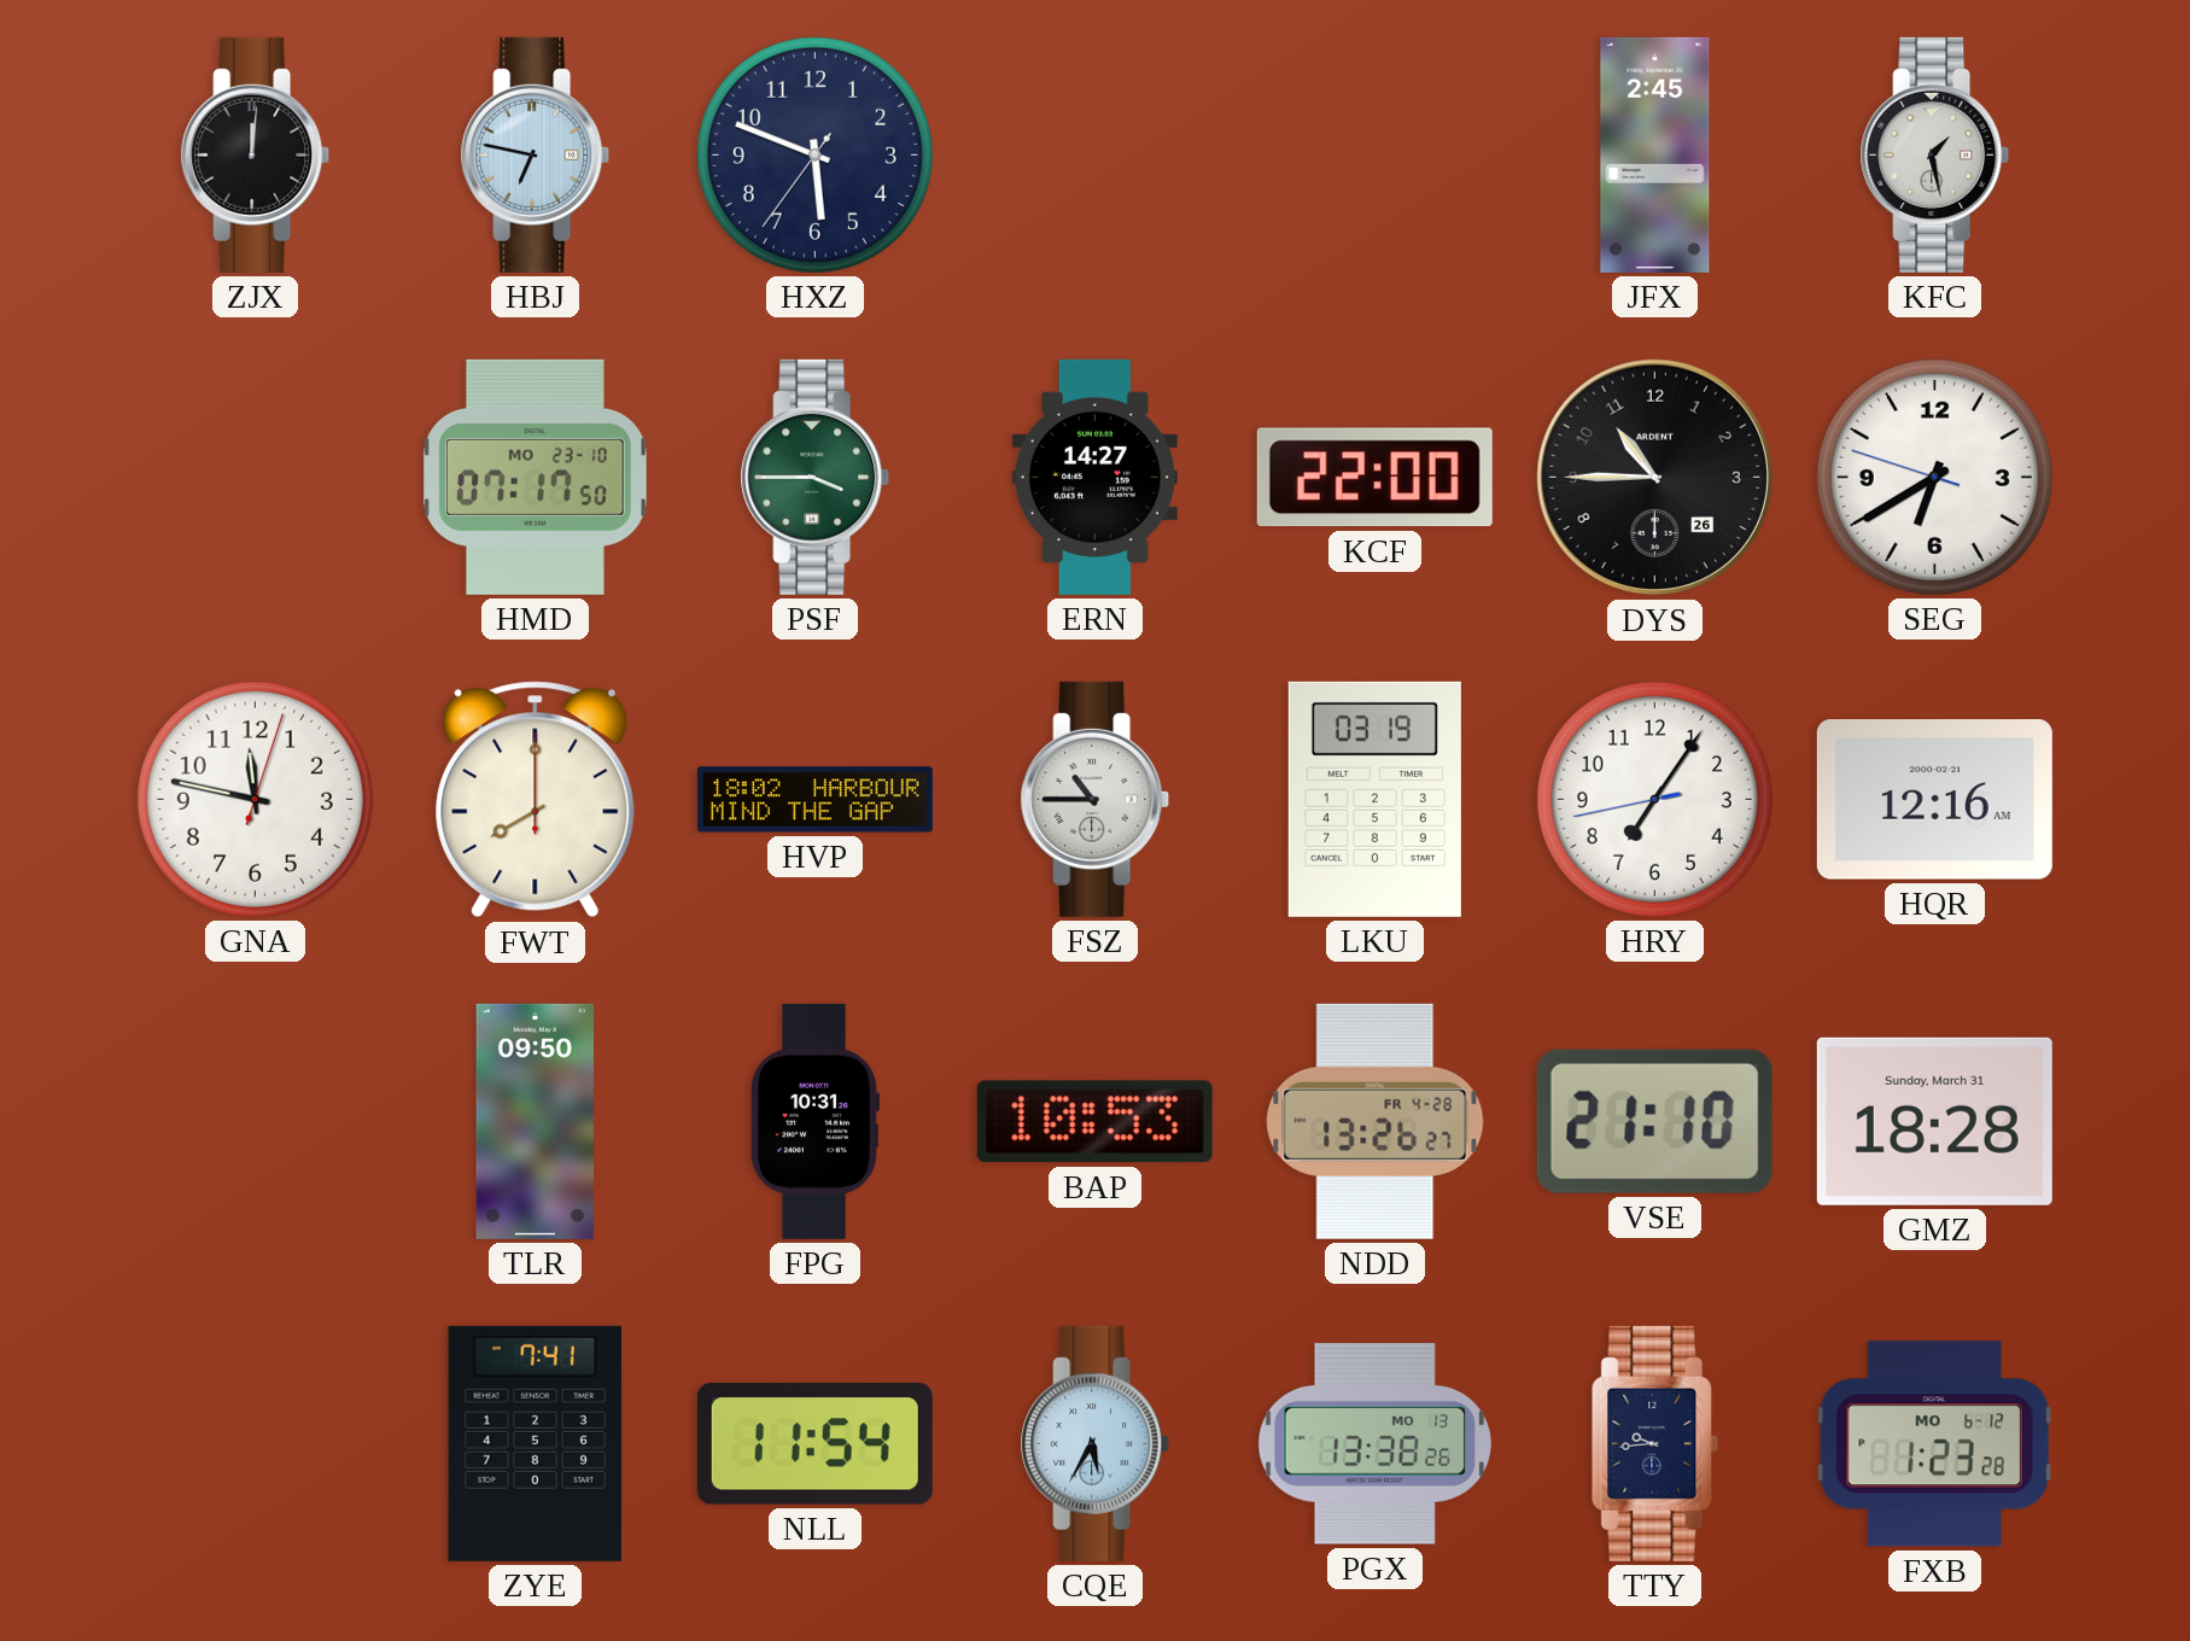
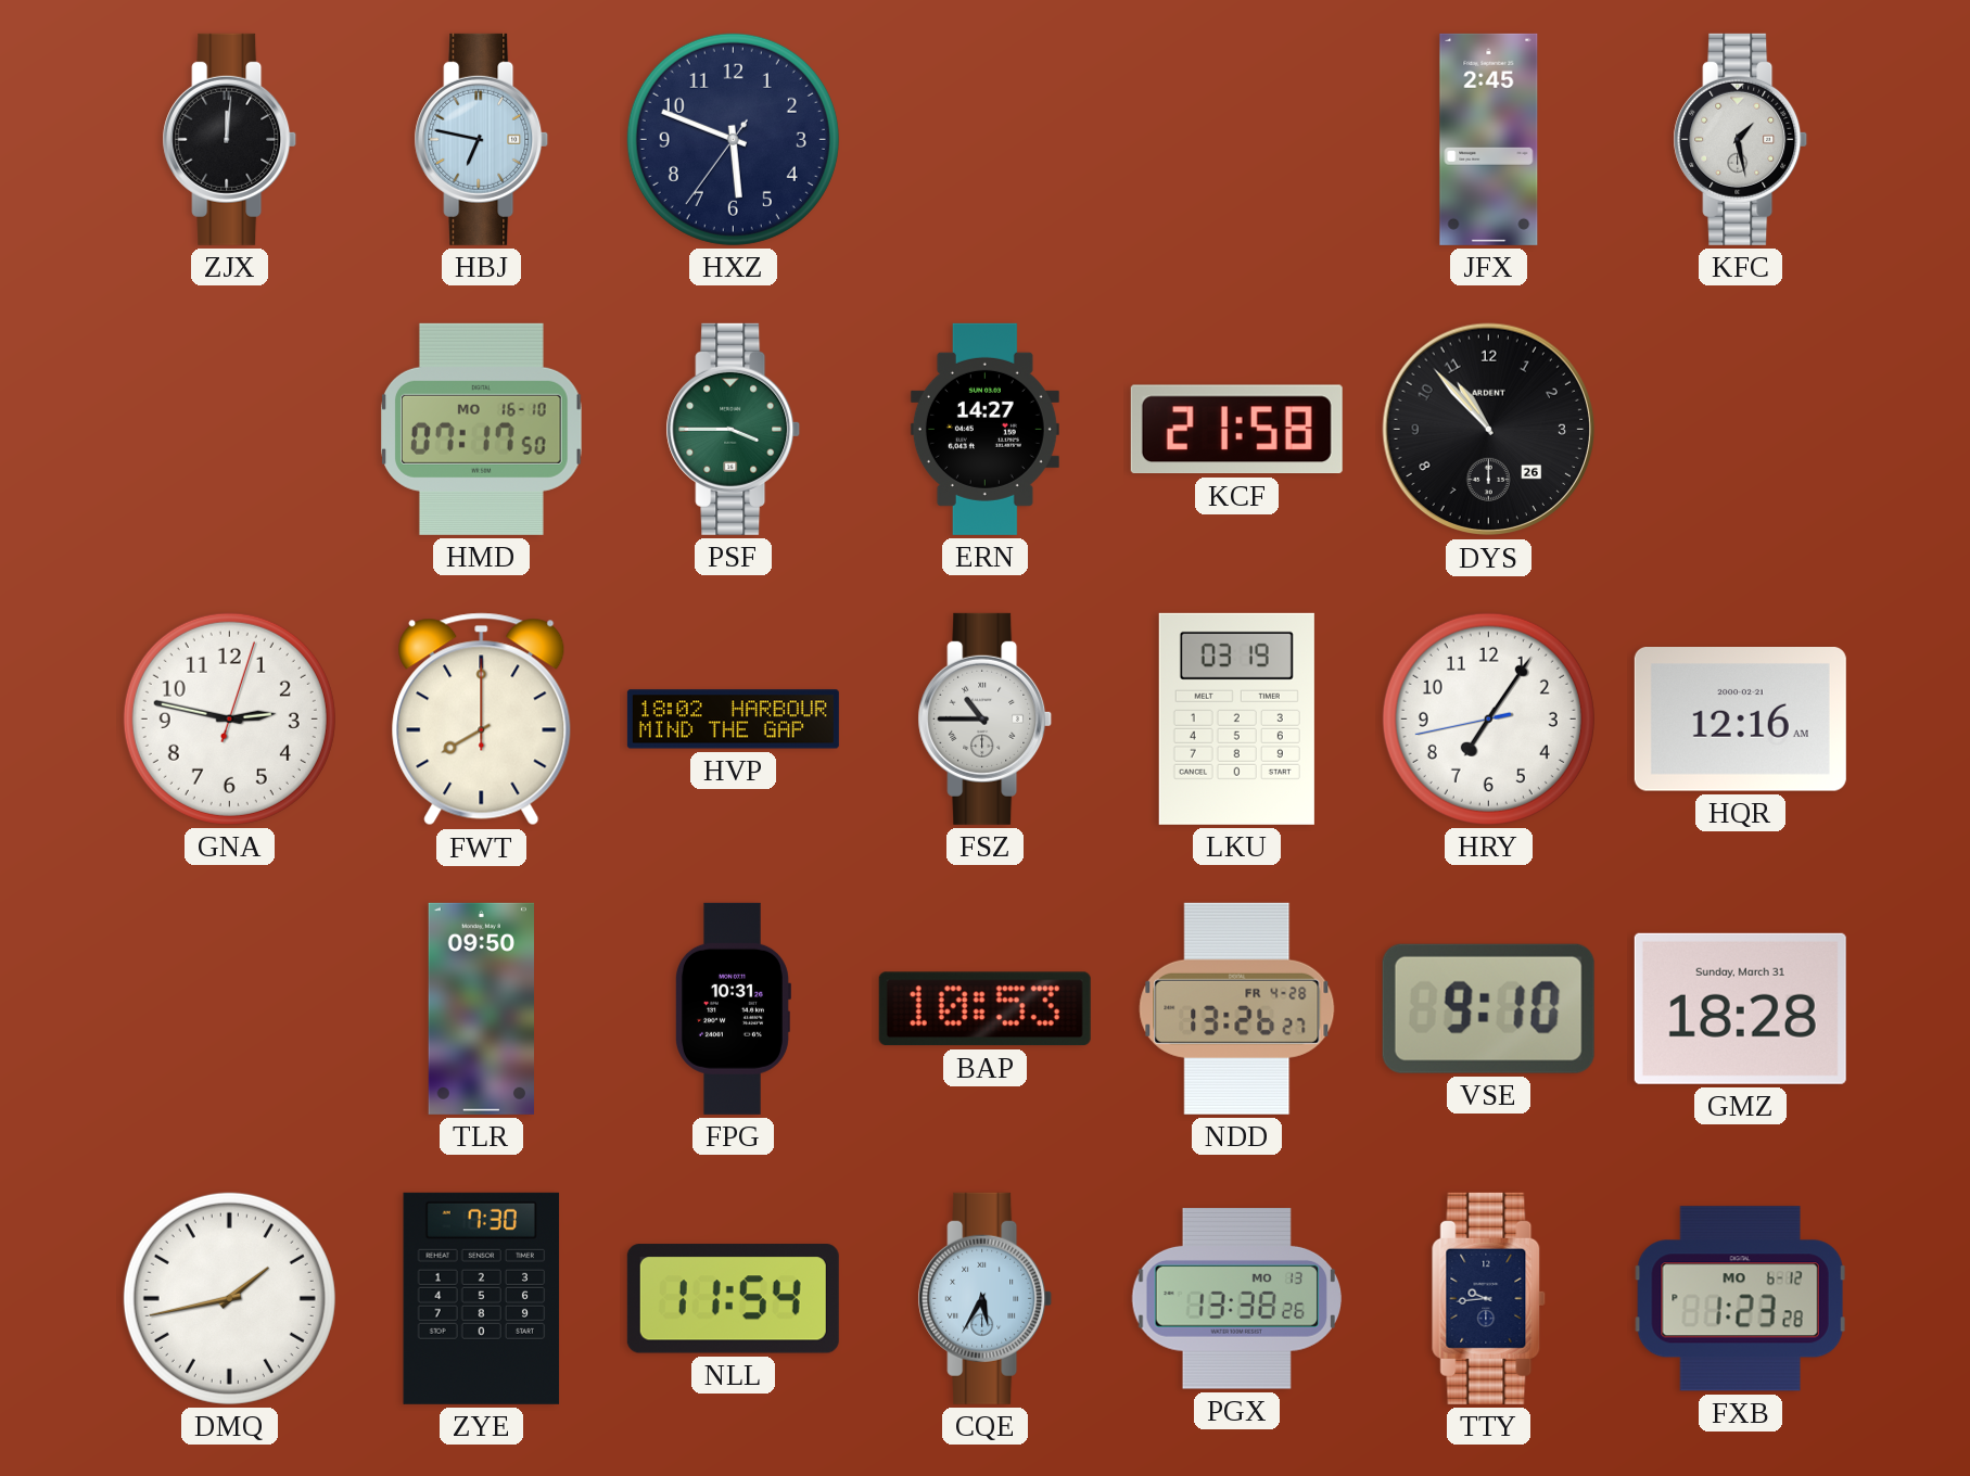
HMD date: MO 23-10 -> MO 16-10
KCF: 22:00 -> 21:58
DYS: 10:45 -> 10:53
SEG: 6:39 -> none
GNA: 11:47 -> 2:47
VSE: 21:10 -> 9:10
DMQ: none -> 1:43
ZYE: 7:41 -> 7:30
